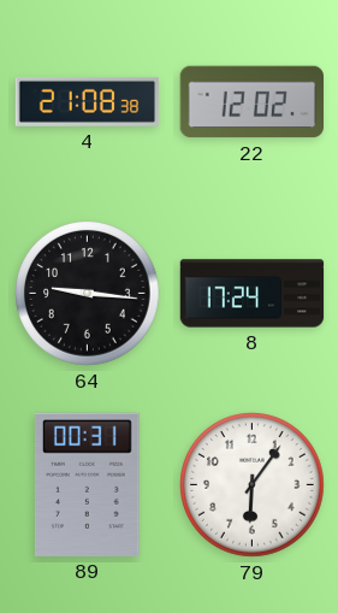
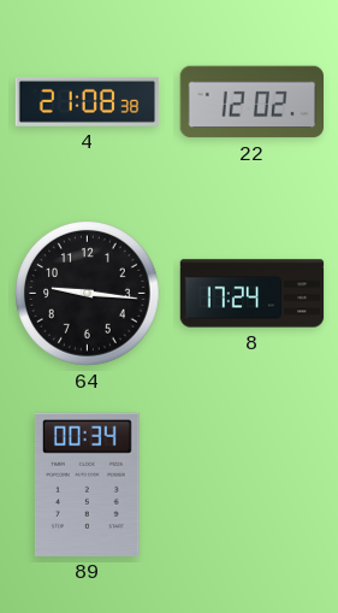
89: 00:31 -> 00:34
79: 6:06 -> none
